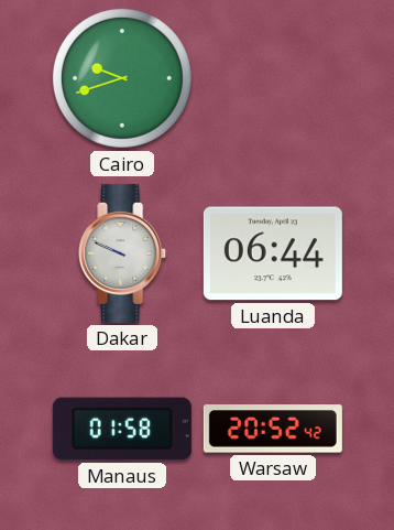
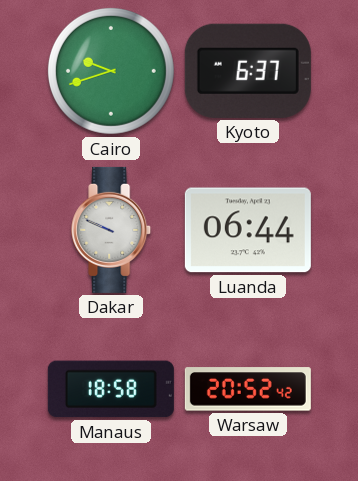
Kyoto: none -> 6:37
Manaus: 01:58 -> 18:58
